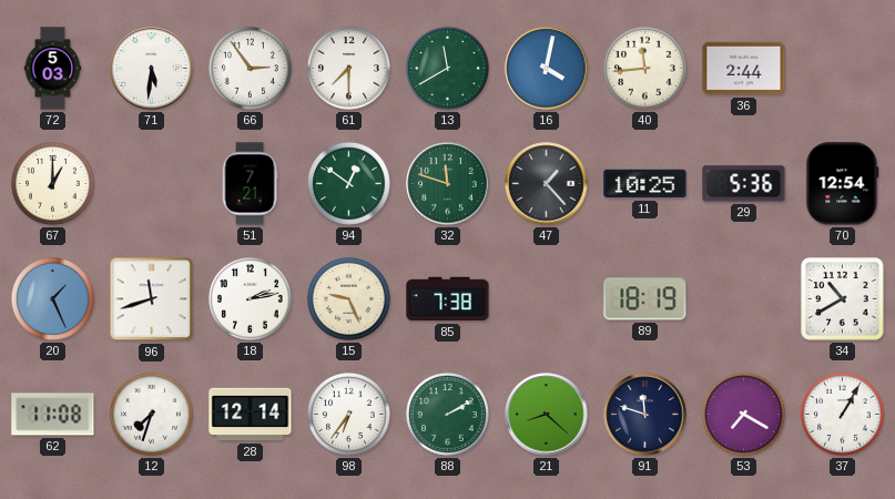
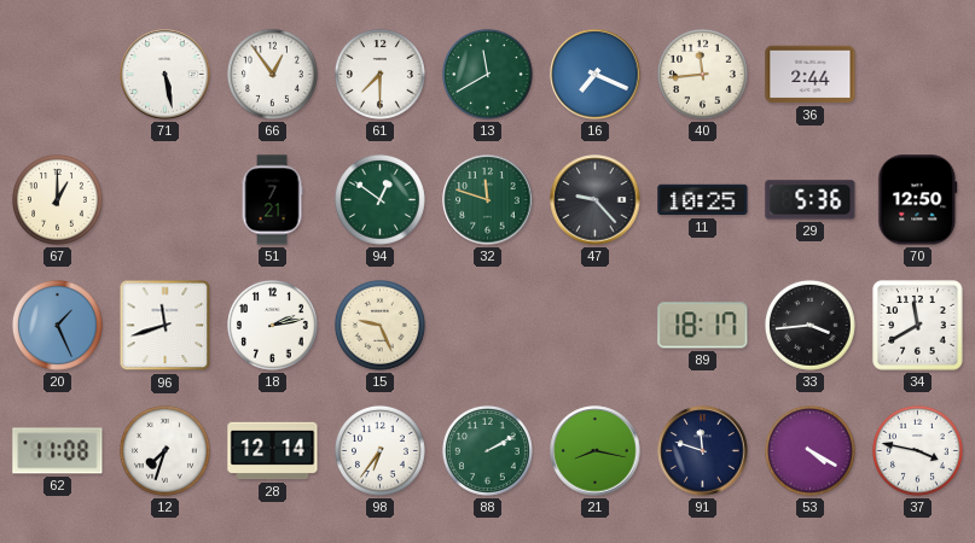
72: 5:03 -> none
71: 5:31 -> 5:28
66: 2:54 -> 12:54
16: 4:02 -> 7:19
47: 1:23 -> 9:23
70: 12:54 -> 12:50
85: 7:38 -> none
89: 18:19 -> 18:17
33: none -> 3:44
34: 10:40 -> 11:40
21: 8:22 -> 8:17
53: 7:20 -> 4:20
37: 1:05 -> 3:47
